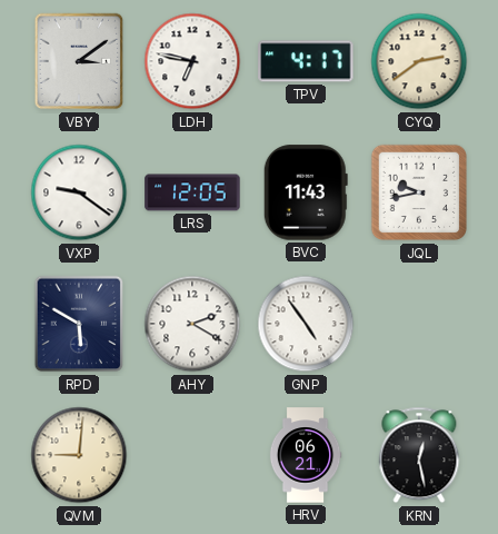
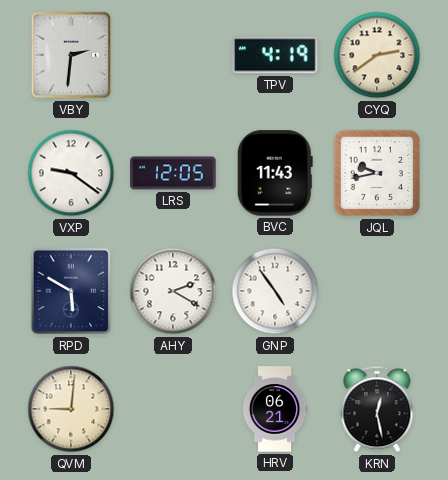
VBY: 3:09 -> 2:31
LDH: 6:47 -> none
TPV: 4:17 -> 4:19
